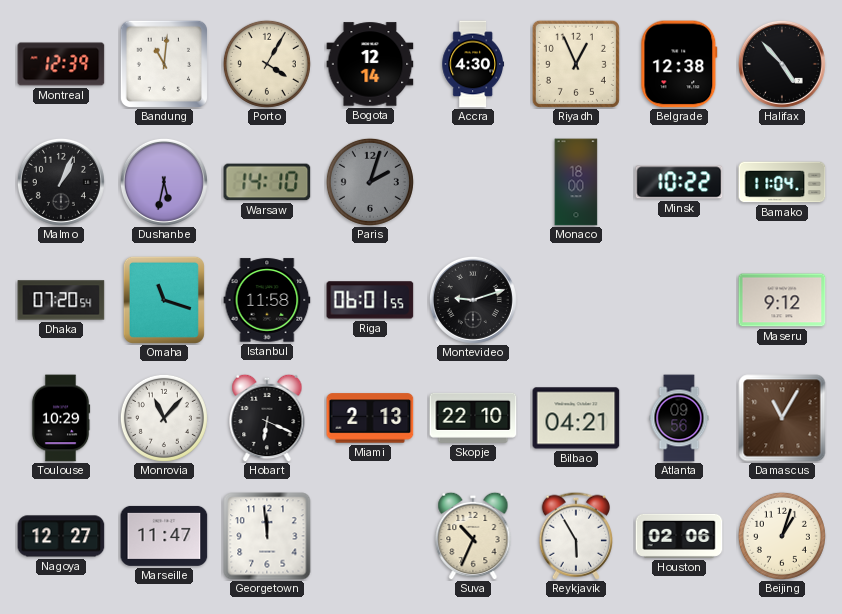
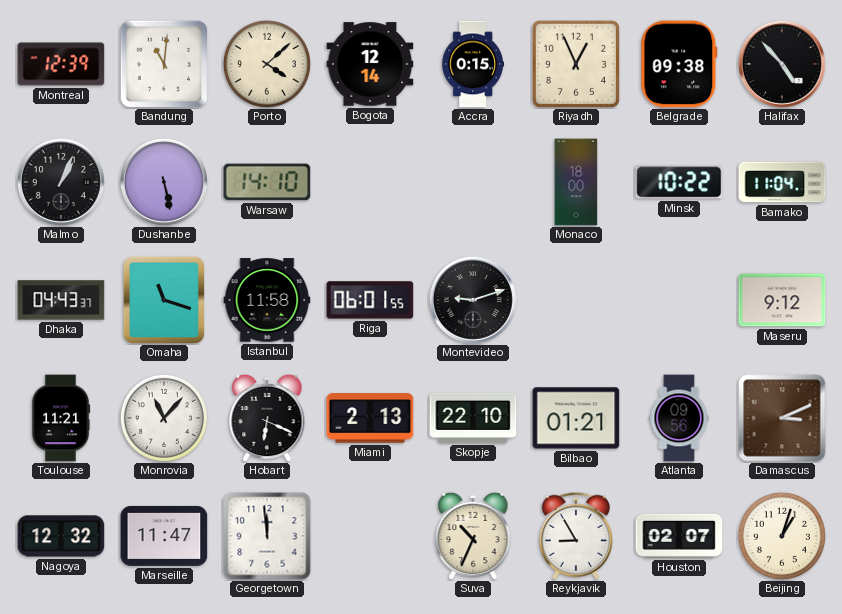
Porto: 4:05 -> 4:08
Accra: 4:30 -> 0:15
Belgrade: 12:38 -> 09:38
Dushanbe: 5:32 -> 5:28
Paris: 2:03 -> none
Dhaka: 07:20 -> 04:43
Toulouse: 10:29 -> 11:21
Bilbao: 04:21 -> 01:21
Damascus: 11:05 -> 3:11
Nagoya: 12:27 -> 12:32
Reykjavik: 5:55 -> 8:55
Houston: 02:06 -> 02:07
